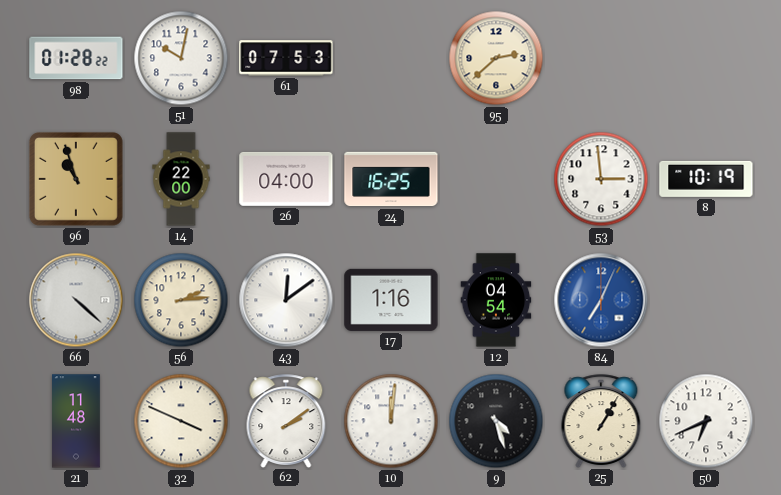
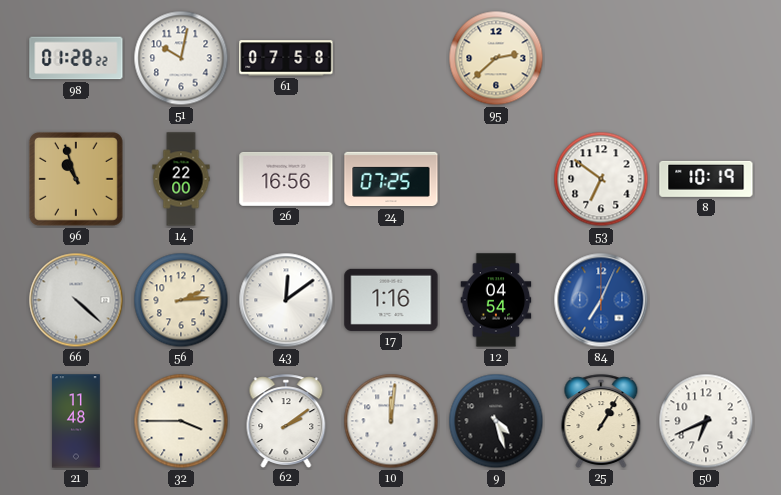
61: 07:53 -> 07:58
26: 04:00 -> 16:56
24: 16:25 -> 07:25
53: 2:59 -> 6:51
32: 3:49 -> 3:45
